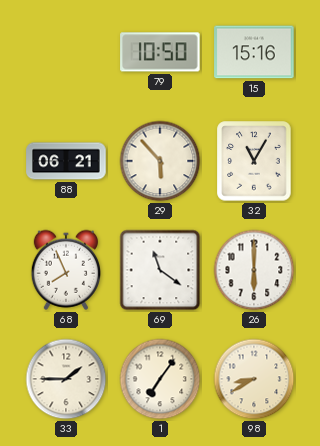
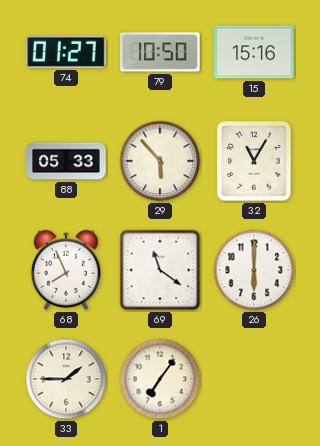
74: none -> 01:27
88: 06:21 -> 05:33
98: 8:40 -> none
